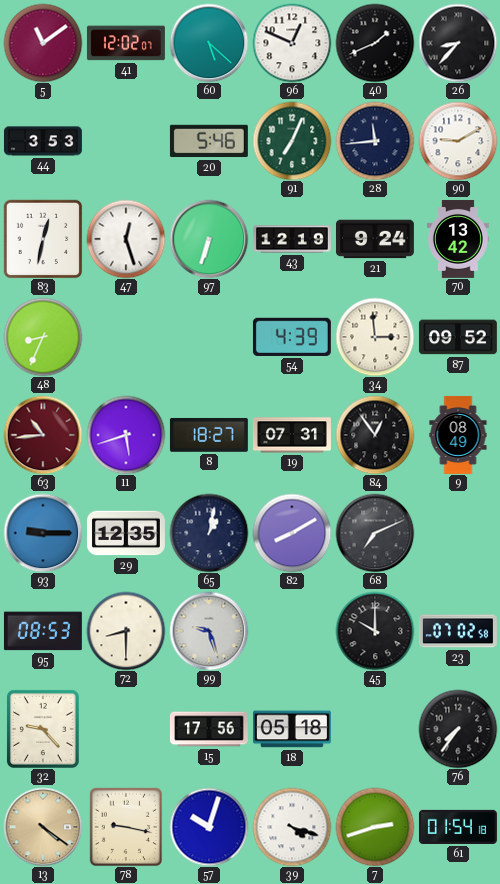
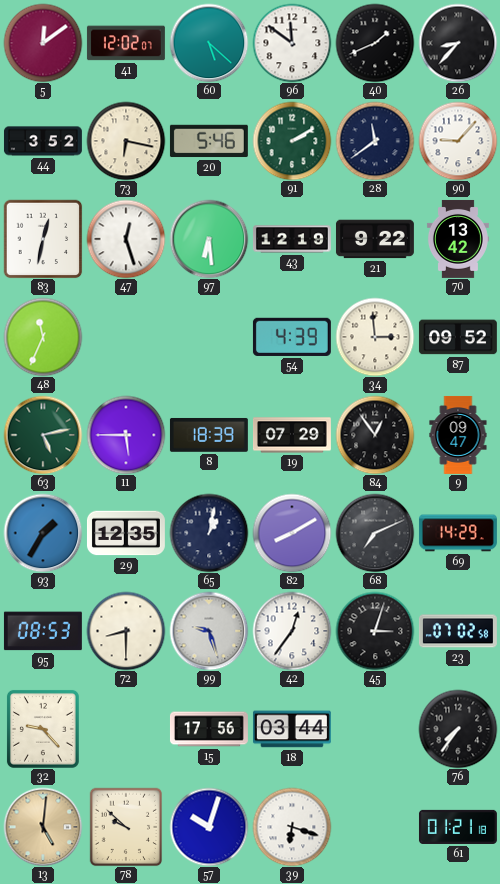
5: 11:09 -> 12:09
96: 12:49 -> 11:51
44: 3:53 -> 3:52
73: none -> 6:17
91: 7:04 -> 2:10
28: 11:44 -> 11:39
90: 9:10 -> 9:07
97: 6:33 -> 6:29
21: 9:24 -> 9:22
48: 8:34 -> 11:34
63: 10:44 -> 5:13
63 dial: burgundy -> green
11: 5:42 -> 5:45
8: 18:27 -> 18:39
19: 07:31 -> 07:29
9: 08:49 -> 09:47
93: 9:15 -> 1:35
69: none -> 14:29
42: none -> 12:36
45: 10:00 -> 3:03
18: 05:18 -> 03:44
13: 4:21 -> 5:01
78: 9:17 -> 9:52
39: 4:18 -> 6:18
7: 2:42 -> none
61: 01:54 -> 01:21
